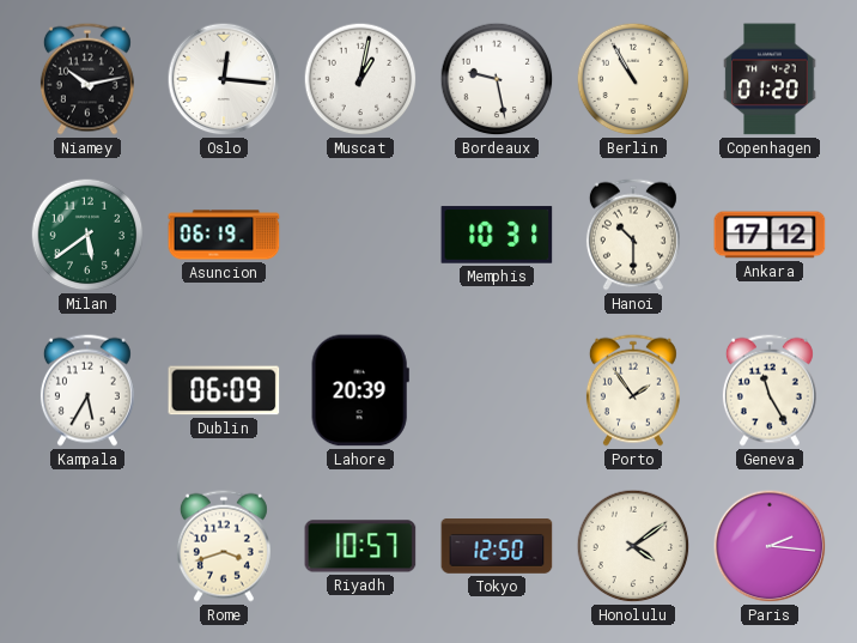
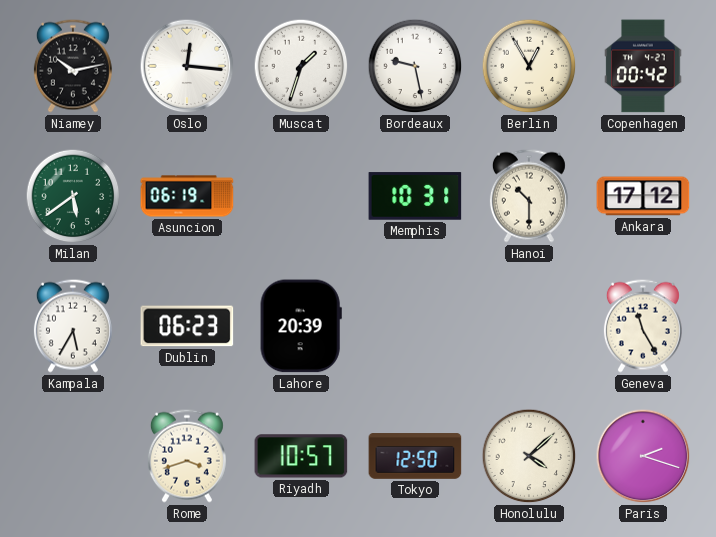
Muscat: 1:02 -> 1:33
Berlin: 10:55 -> 12:55
Copenhagen: 01:20 -> 00:42
Dublin: 06:09 -> 06:23
Porto: 1:54 -> none
Honolulu: 4:09 -> 4:08
Paris: 2:16 -> 2:18
